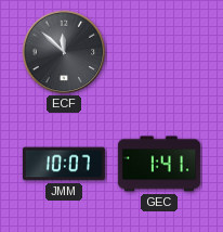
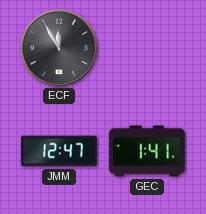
ECF: 11:52 -> 11:55
JMM: 10:07 -> 12:47
